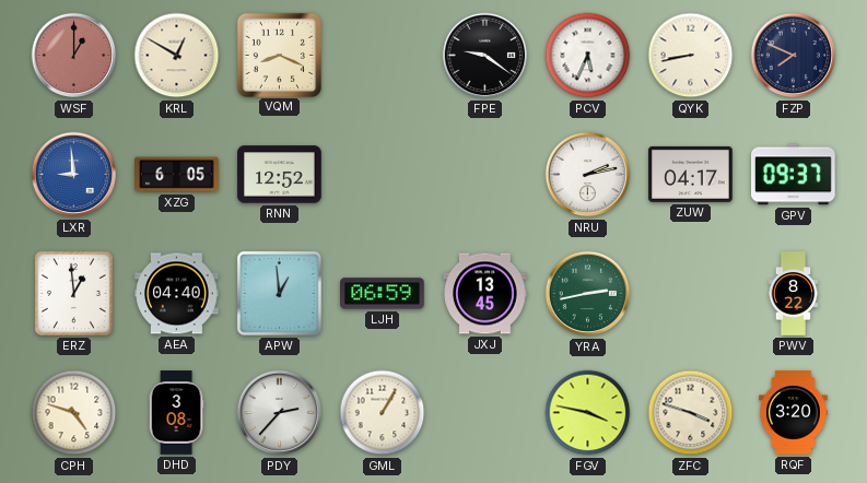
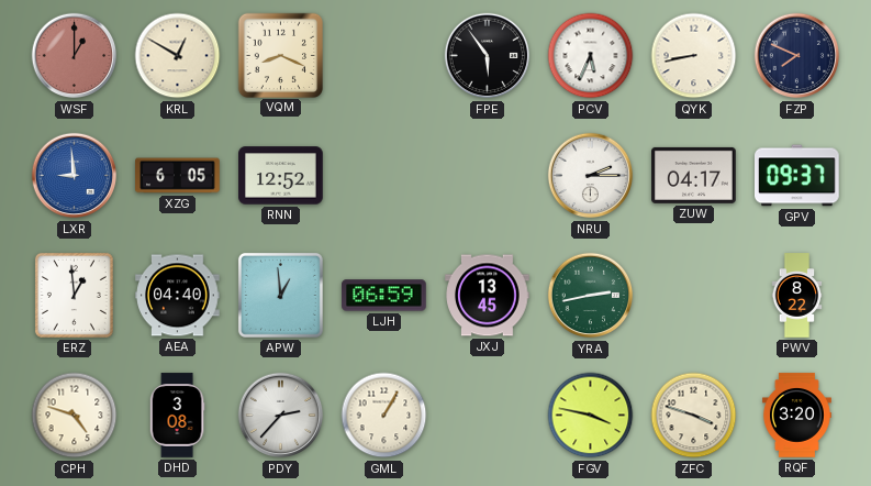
FPE: 9:21 -> 5:54
NRU: 2:13 -> 2:15
